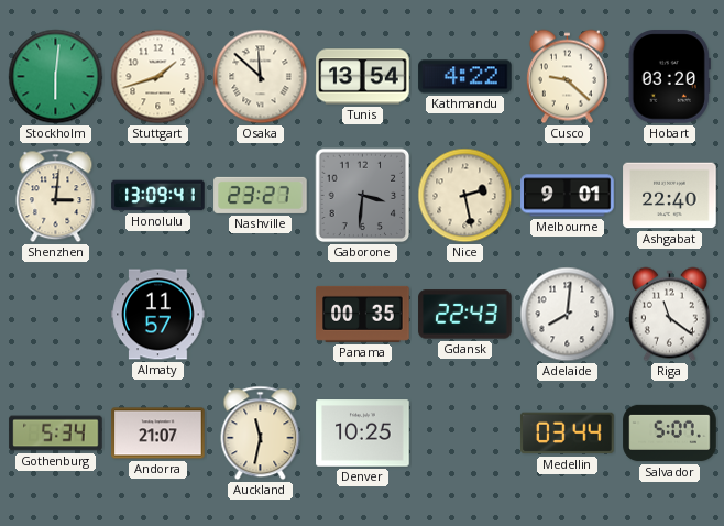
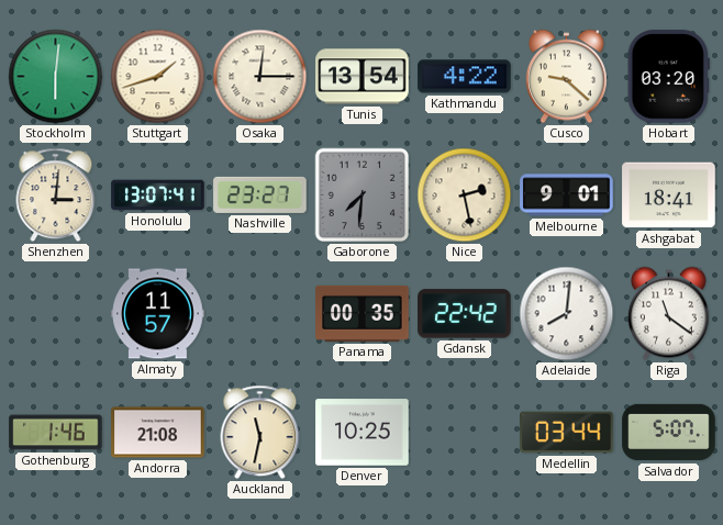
Osaka: 11:52 -> 12:15
Honolulu: 13:09 -> 13:07
Gaborone: 3:31 -> 7:31
Ashgabat: 22:40 -> 18:41
Gdansk: 22:43 -> 22:42
Gothenburg: 5:34 -> 1:46
Andorra: 21:07 -> 21:08
